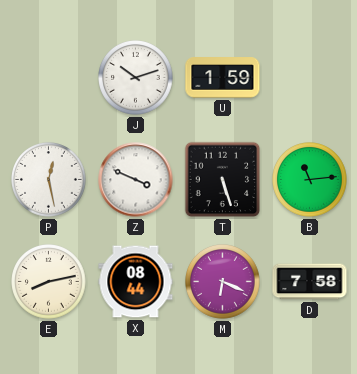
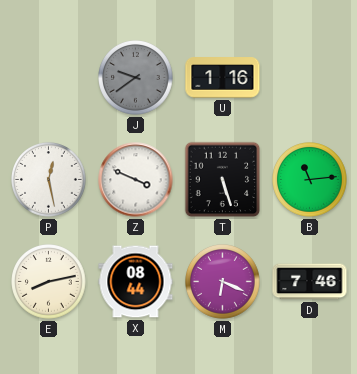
J: 10:12 -> 9:39
J dial: white -> grey
U: 1:59 -> 1:16
D: 7:58 -> 7:46
